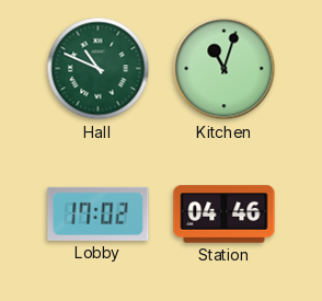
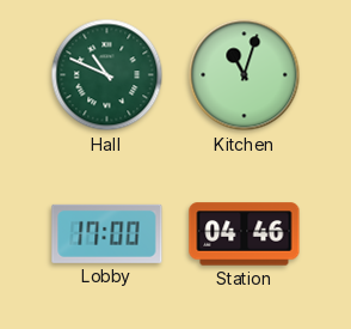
Lobby: 17:02 -> 17:00
